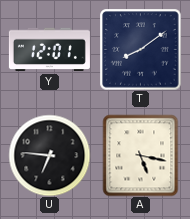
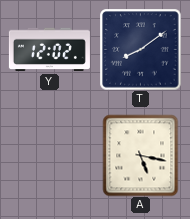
Y: 12:01 -> 12:02
U: 6:46 -> none
